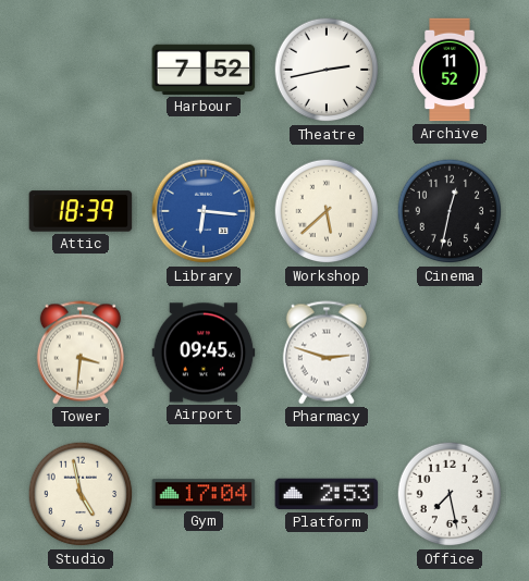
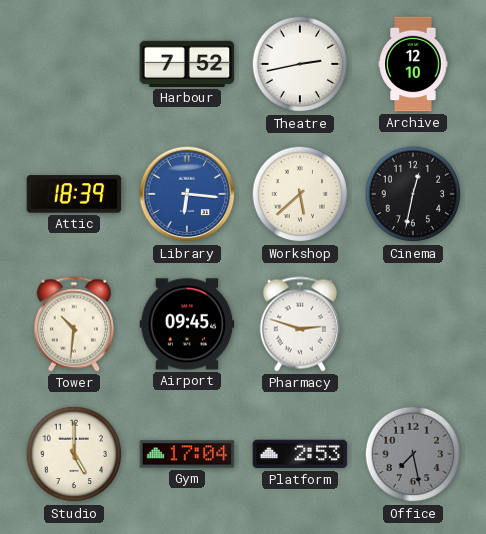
Archive: 11:52 -> 12:10
Tower: 3:31 -> 10:31
Studio: 4:58 -> 5:00
Office dial: white -> grey
